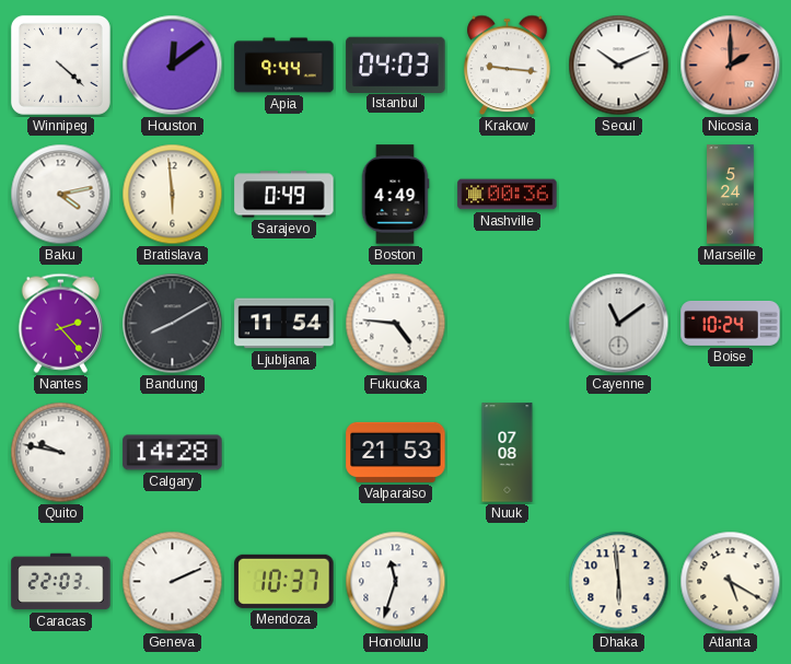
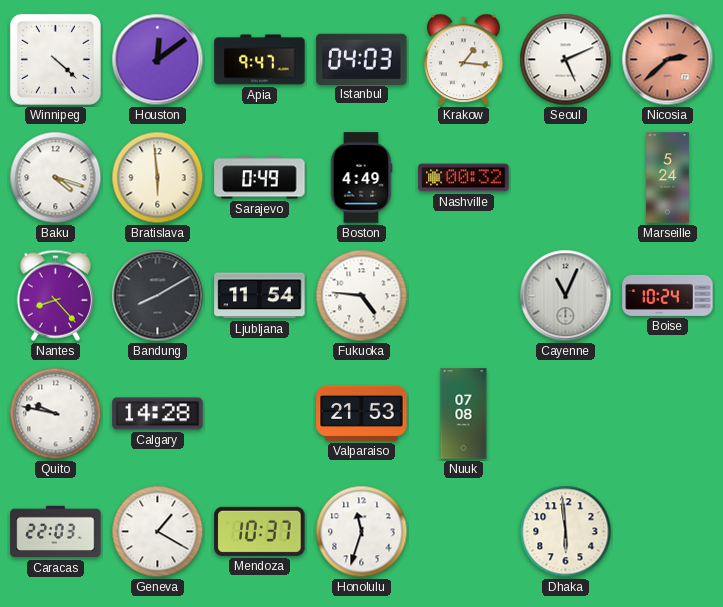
Apia: 9:44 -> 9:47
Krakow: 9:16 -> 1:16
Seoul: 10:11 -> 5:11
Nicosia: 2:00 -> 2:38
Baku: 4:13 -> 4:18
Nashville: 00:36 -> 00:32
Nantes: 2:23 -> 8:23
Cayenne: 11:09 -> 11:04
Geneva: 2:11 -> 1:20
Atlanta: 5:20 -> none
